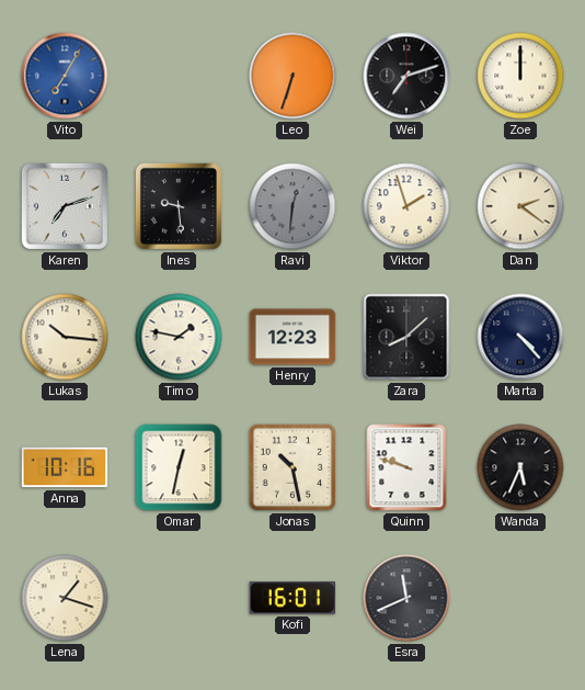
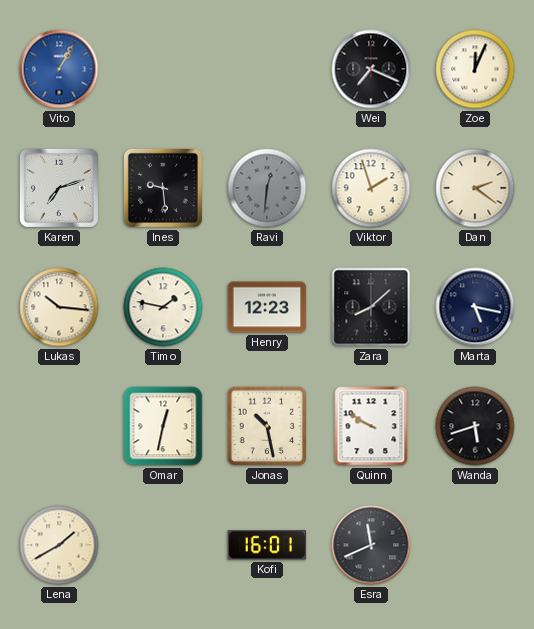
Vito: 7:05 -> 1:05
Leo: 6:33 -> none
Wei: 7:12 -> 7:19
Zoe: 12:00 -> 12:04
Marta: 4:23 -> 5:17
Anna: 10:16 -> none
Quinn: 9:48 -> 9:50
Wanda: 5:34 -> 5:42
Lena: 1:18 -> 1:40
